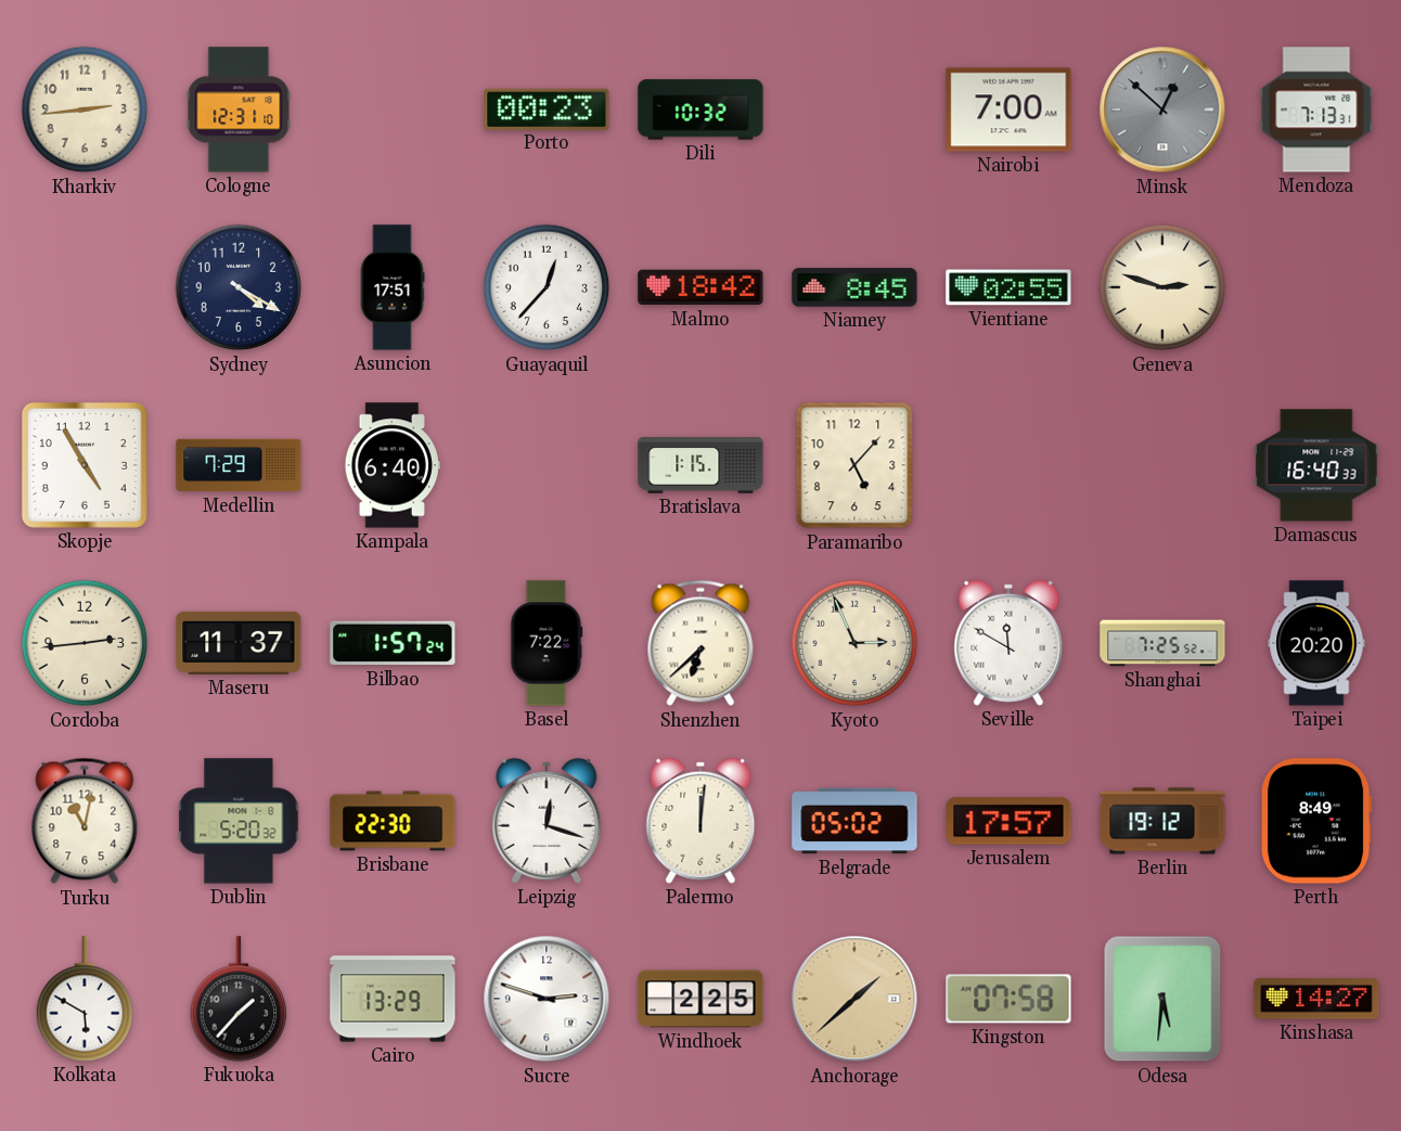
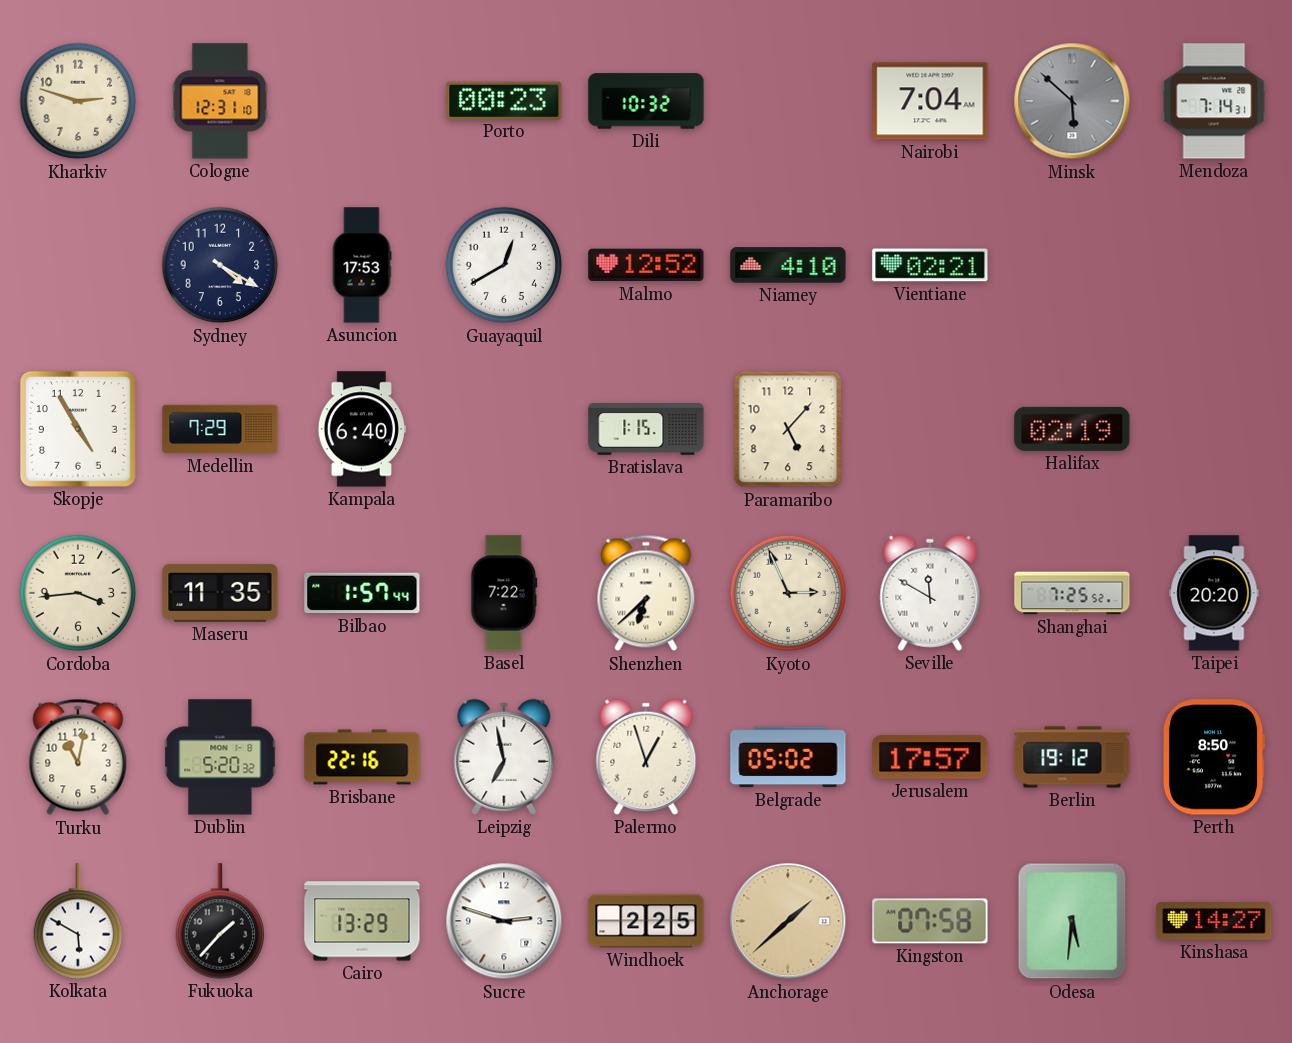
Kharkiv: 2:44 -> 2:48
Nairobi: 7:00 -> 7:04
Minsk: 12:52 -> 5:52
Mendoza: 7:13 -> 7:14
Asuncion: 17:51 -> 17:53
Guayaquil: 12:37 -> 12:40
Malmo: 18:42 -> 12:52
Niamey: 8:45 -> 4:10
Vientiane: 02:55 -> 02:21
Geneva: 2:48 -> none
Halifax: none -> 02:19
Damascus: 16:40 -> none
Cordoba: 2:44 -> 3:44
Maseru: 11:37 -> 11:35
Bilbao: 1:57:24 -> 1:57:44
Brisbane: 22:30 -> 22:16
Leipzig: 12:18 -> 6:58
Palermo: 12:01 -> 12:57
Perth: 8:49 -> 8:50
